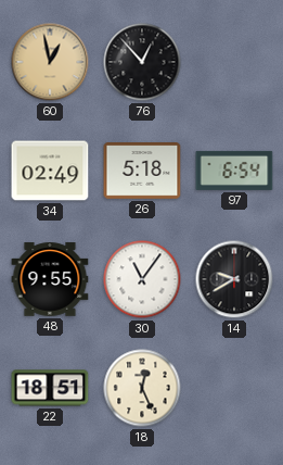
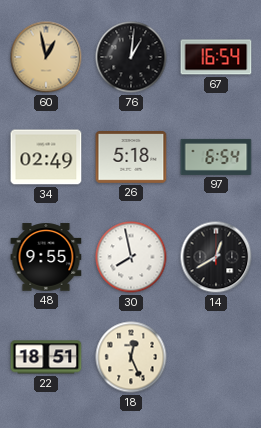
76: 12:53 -> 1:01
67: none -> 16:54
30: 11:06 -> 7:58
14: 9:40 -> 12:40
